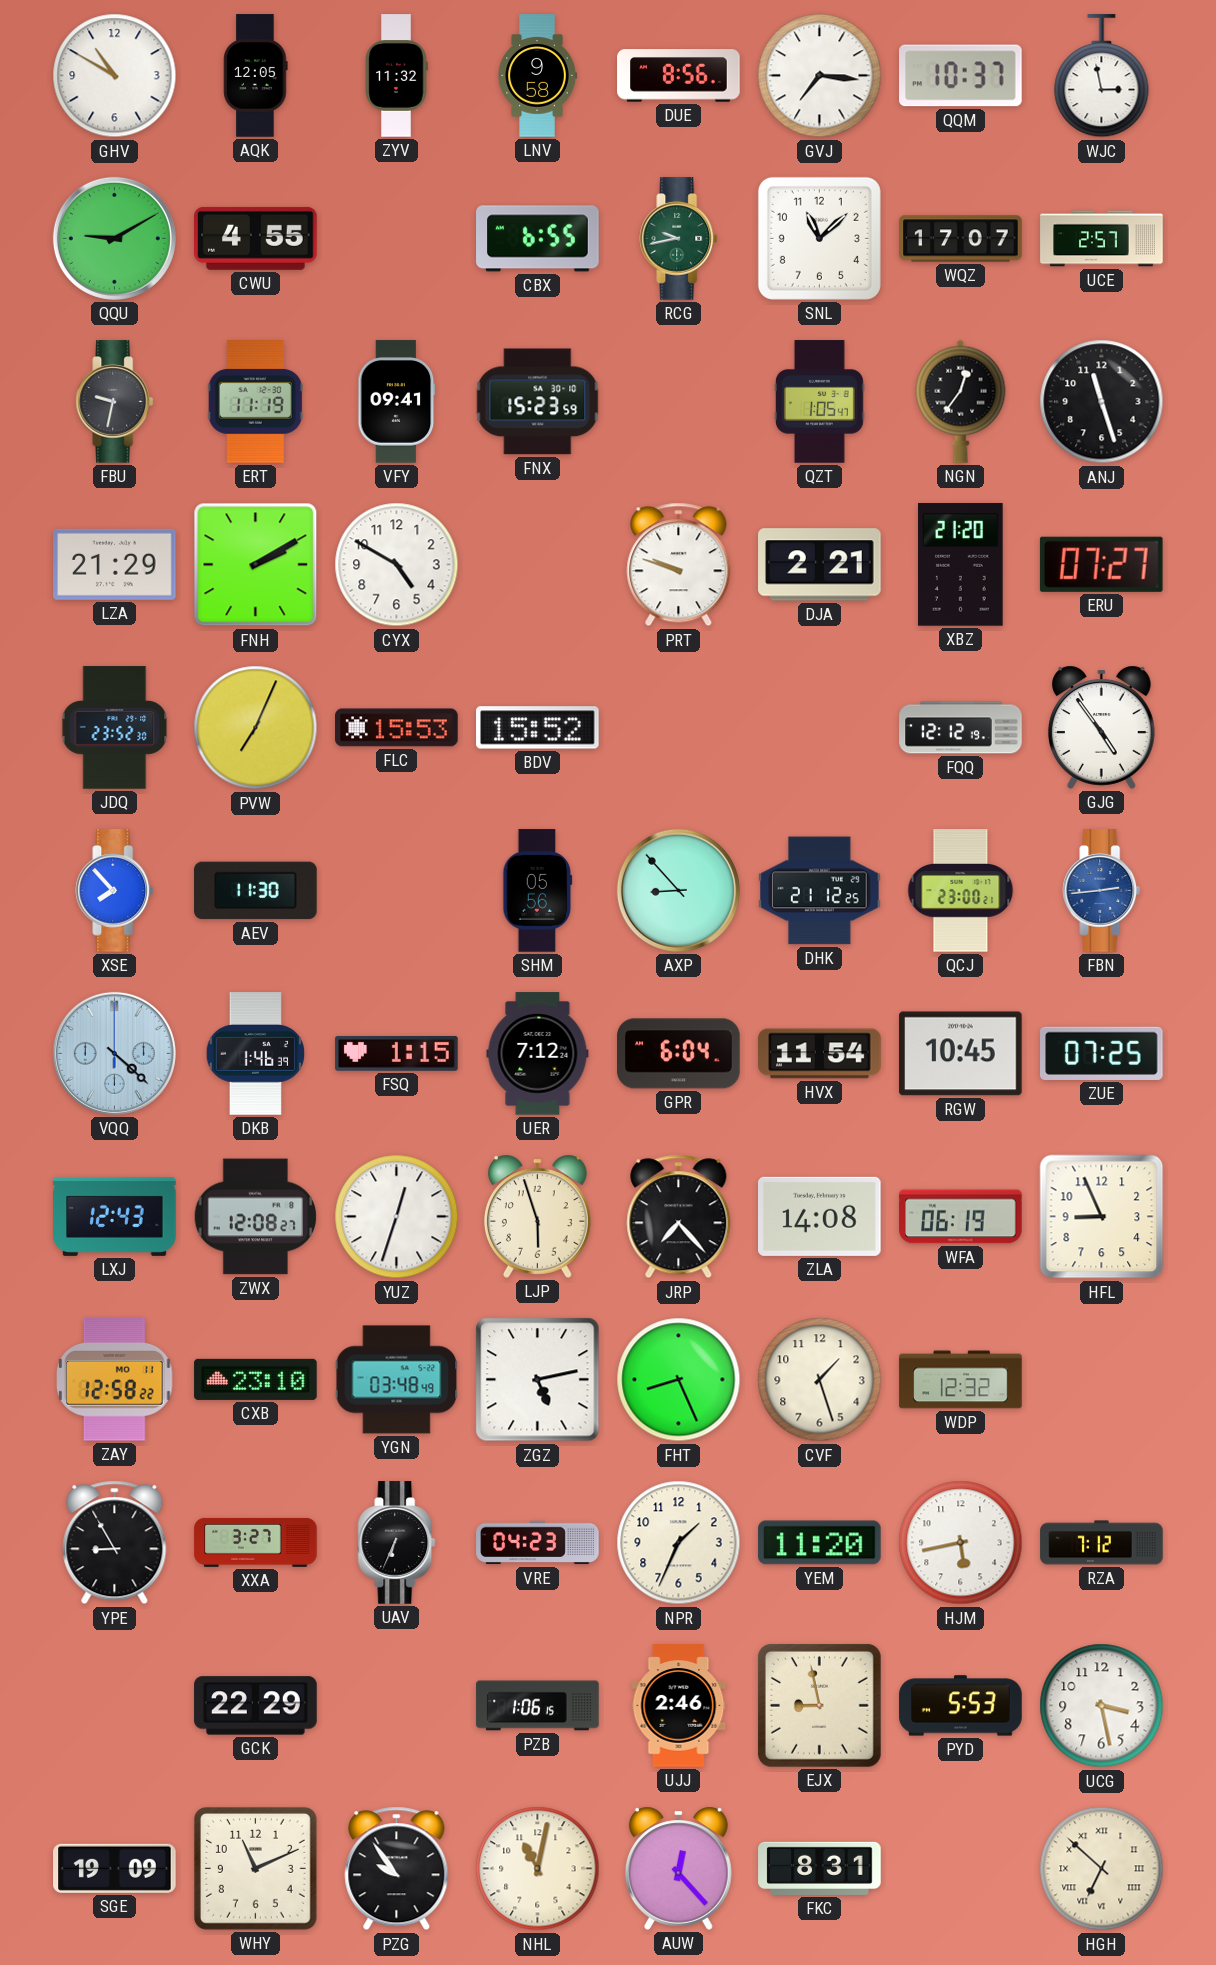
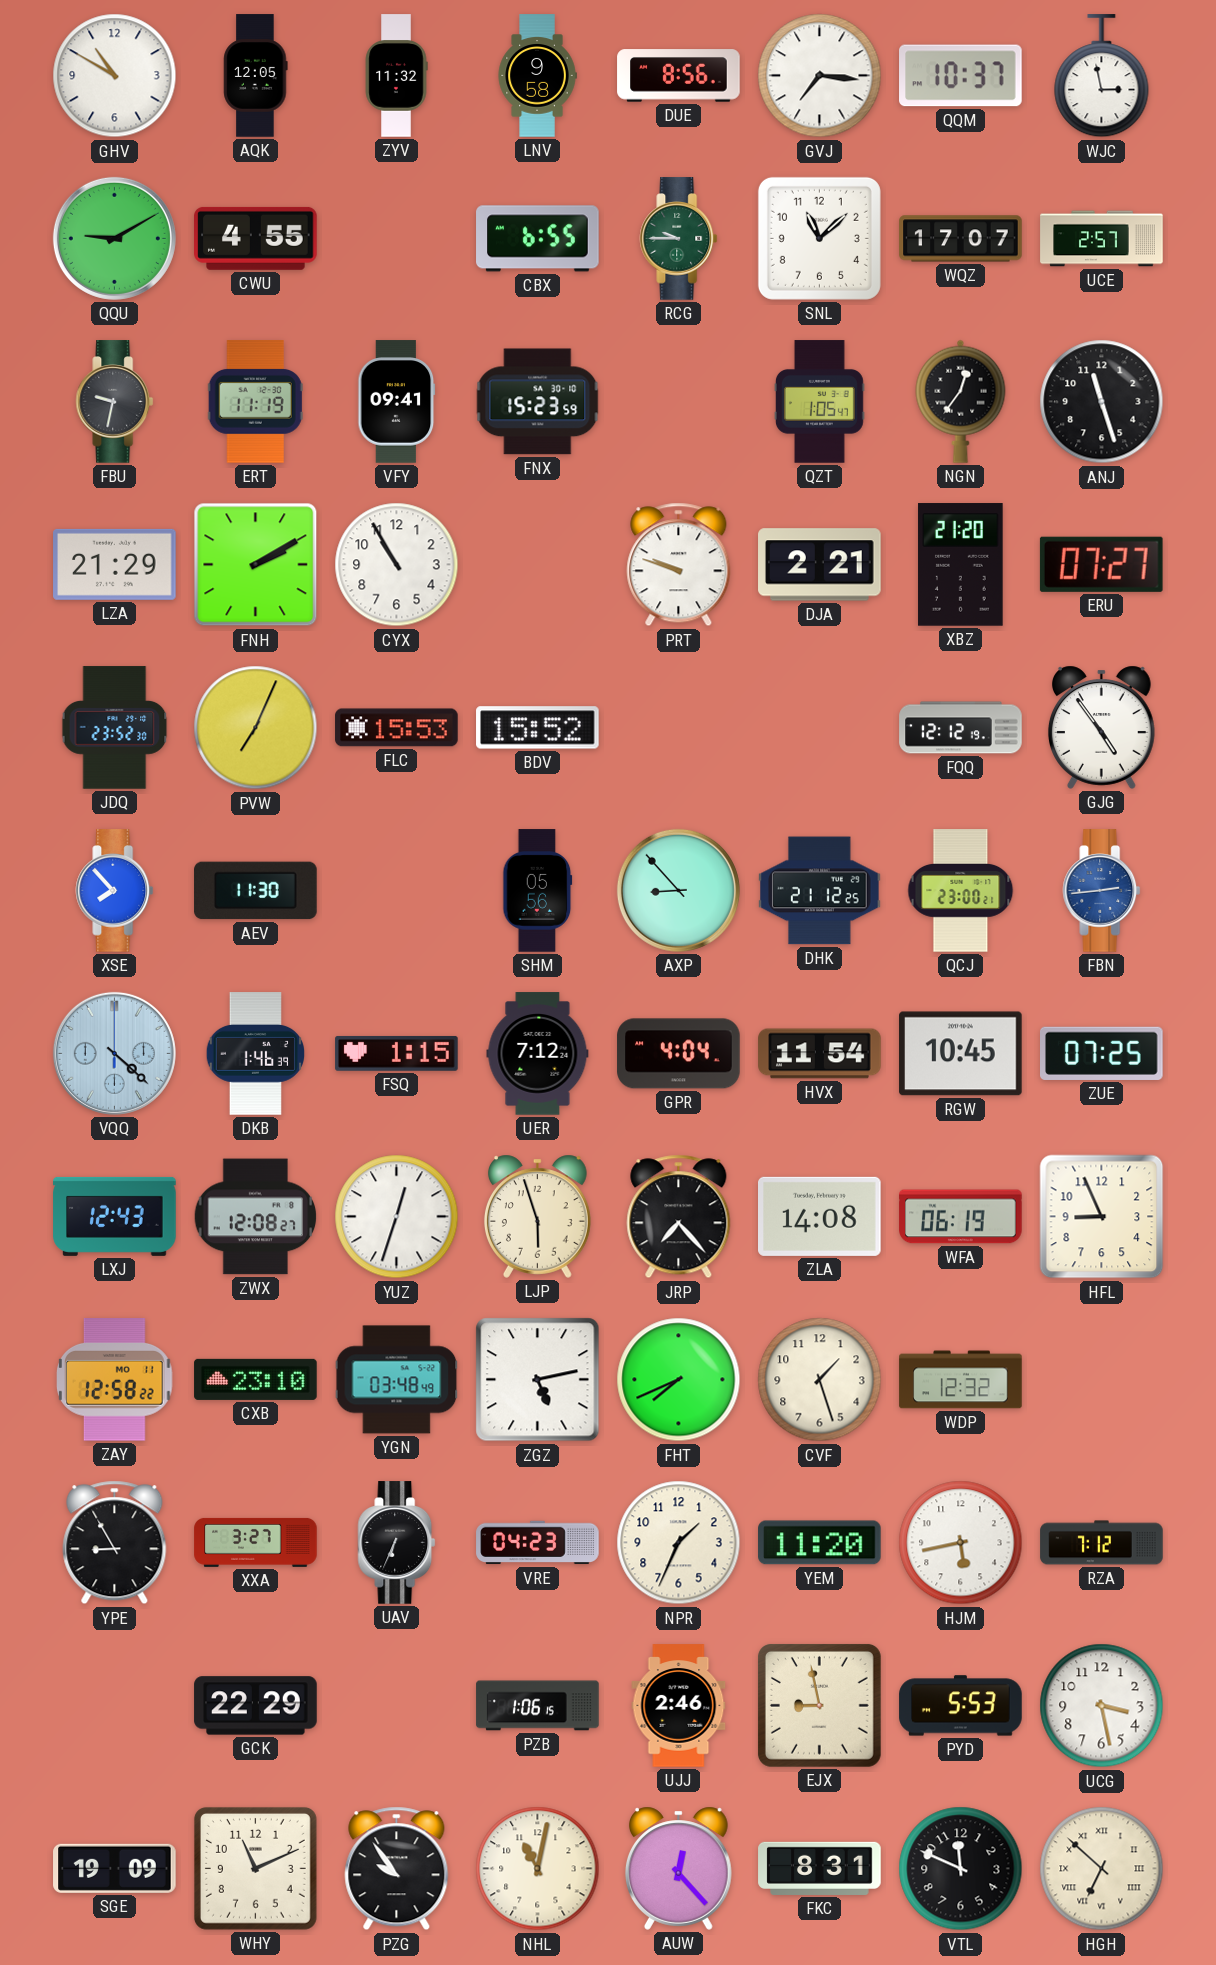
RCG: 9:43 -> 9:45
CYX: 4:50 -> 10:55
GPR: 6:04 -> 4:04
FHT: 8:26 -> 7:41
VTL: none -> 11:49
